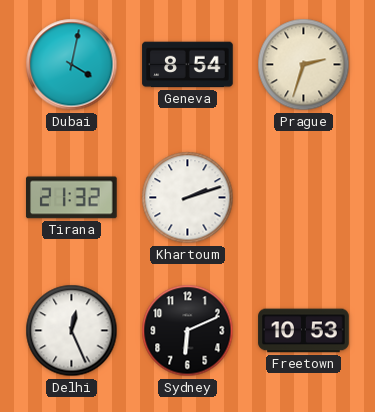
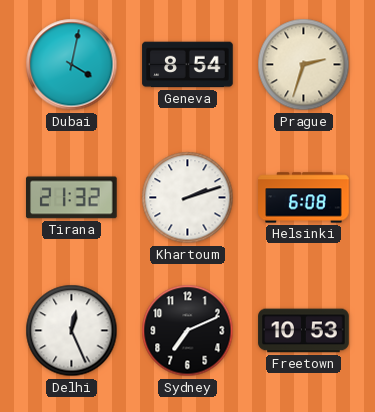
Helsinki: none -> 6:08
Sydney: 6:11 -> 7:11
